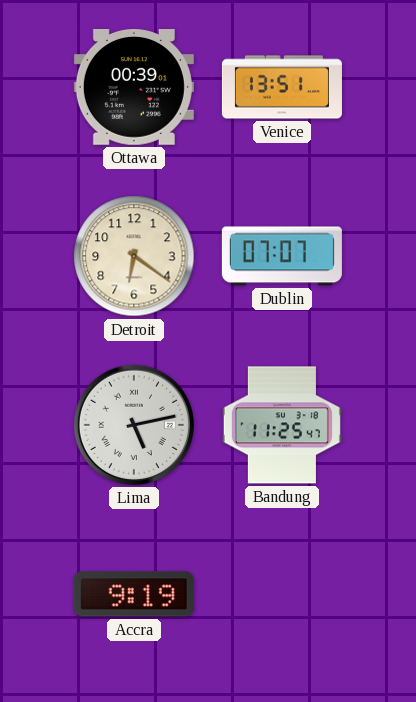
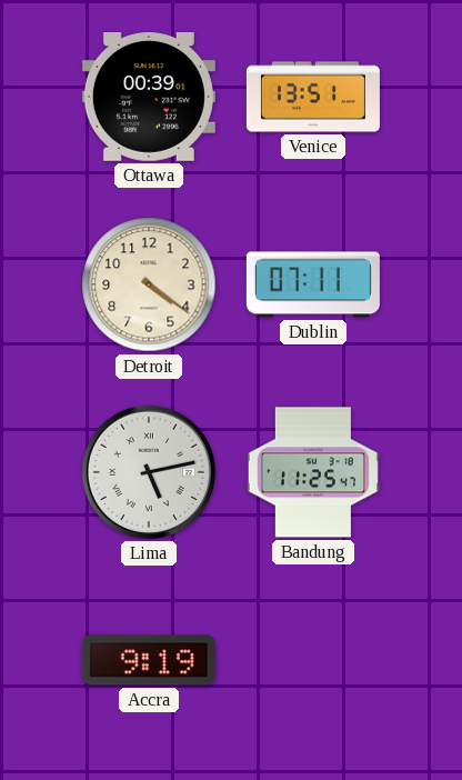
Detroit: 6:21 -> 4:21
Dublin: 07:07 -> 07:11
